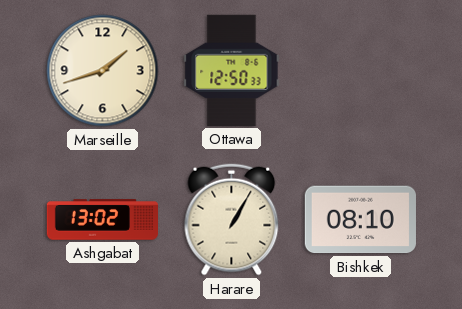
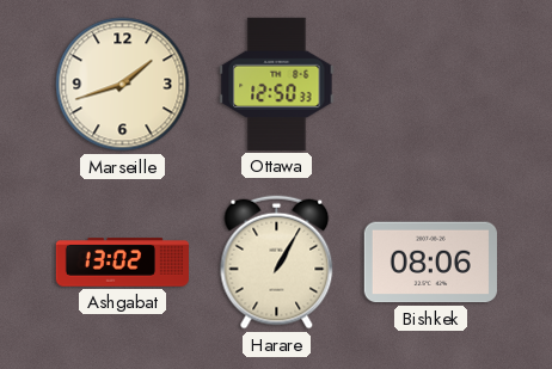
Bishkek: 08:10 -> 08:06
